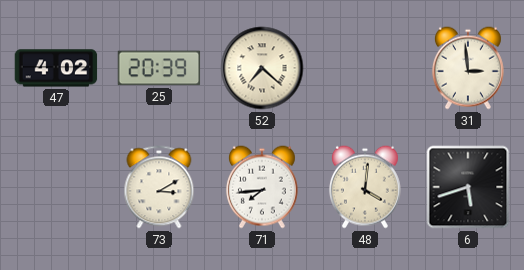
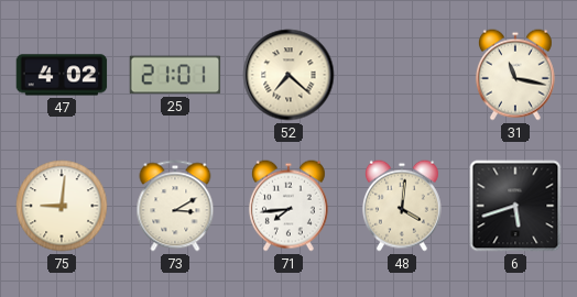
25: 20:39 -> 21:01
31: 2:59 -> 11:17
75: none -> 9:01
